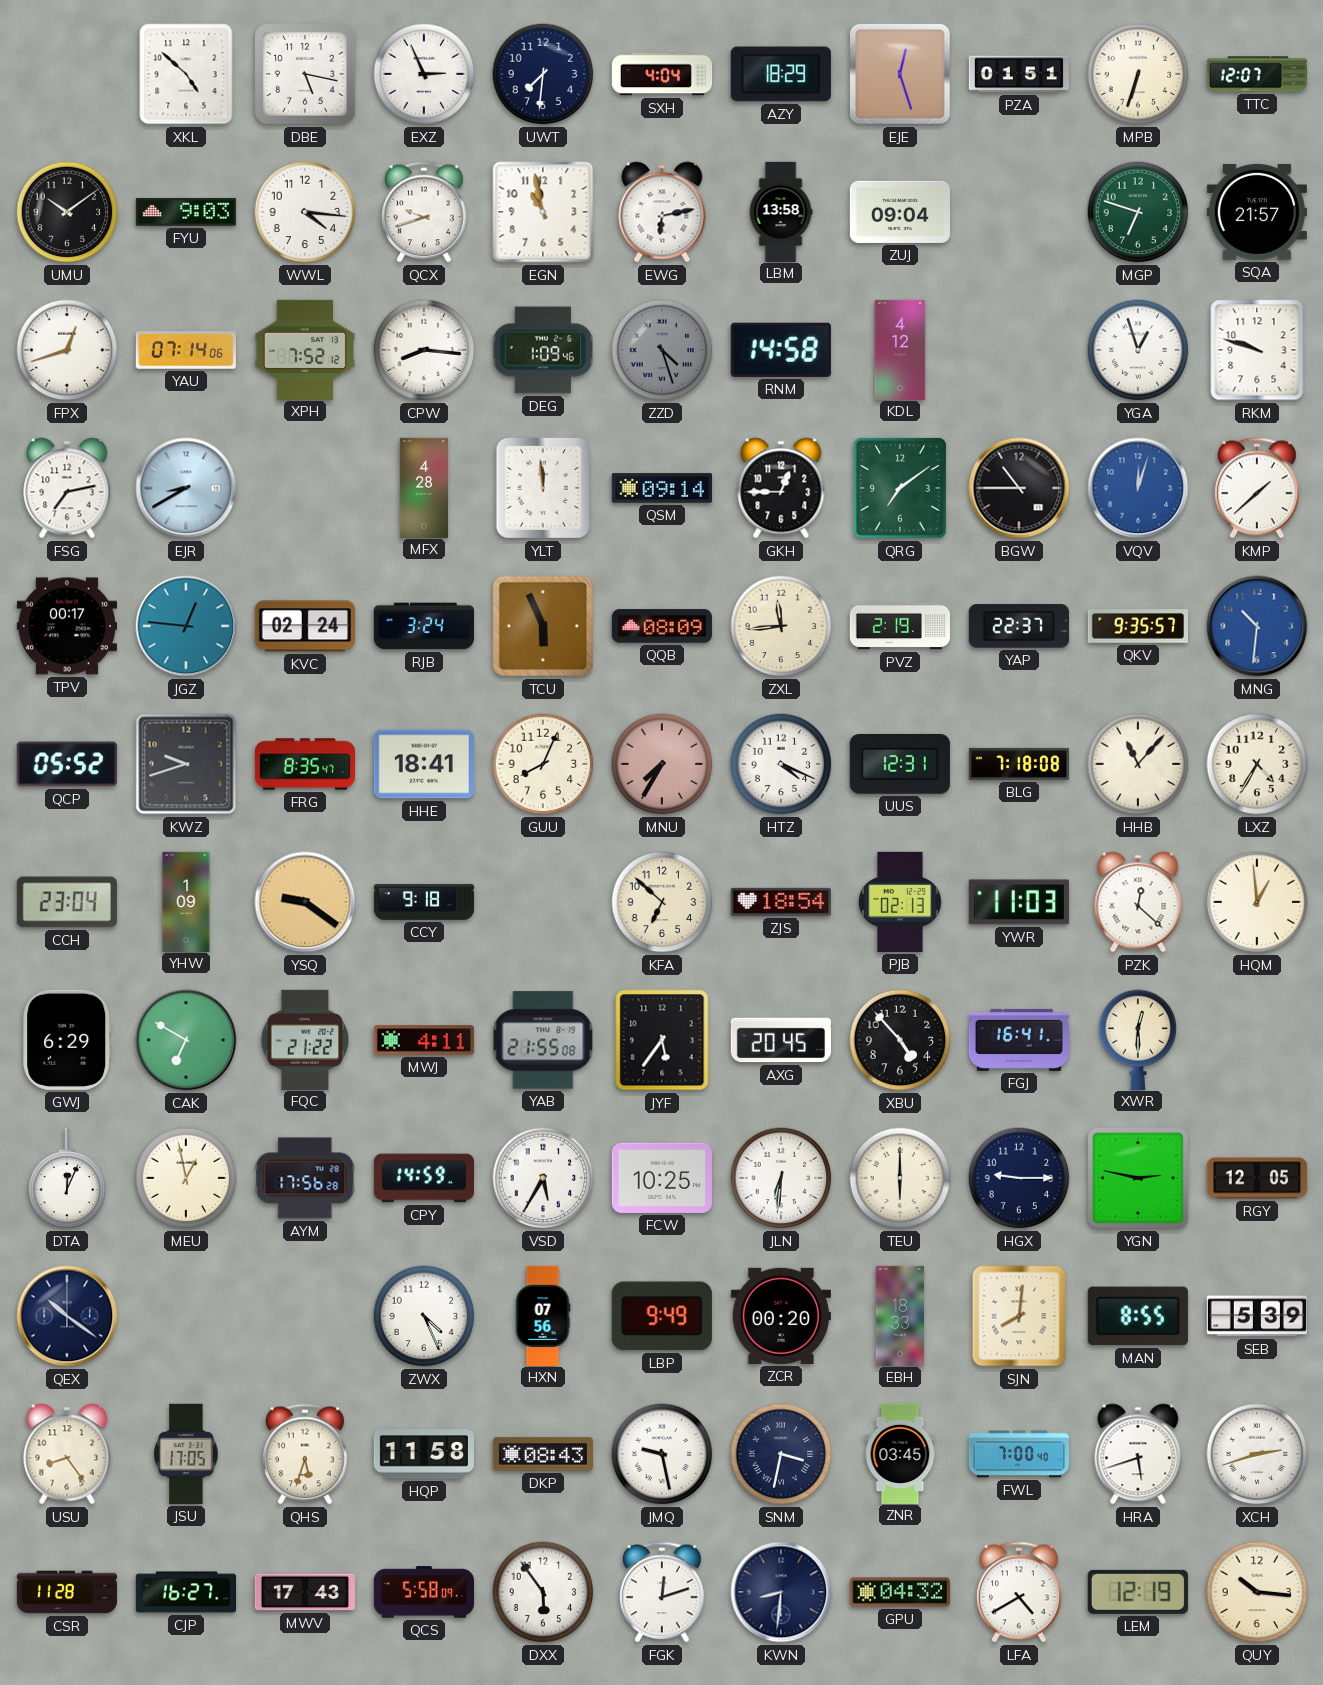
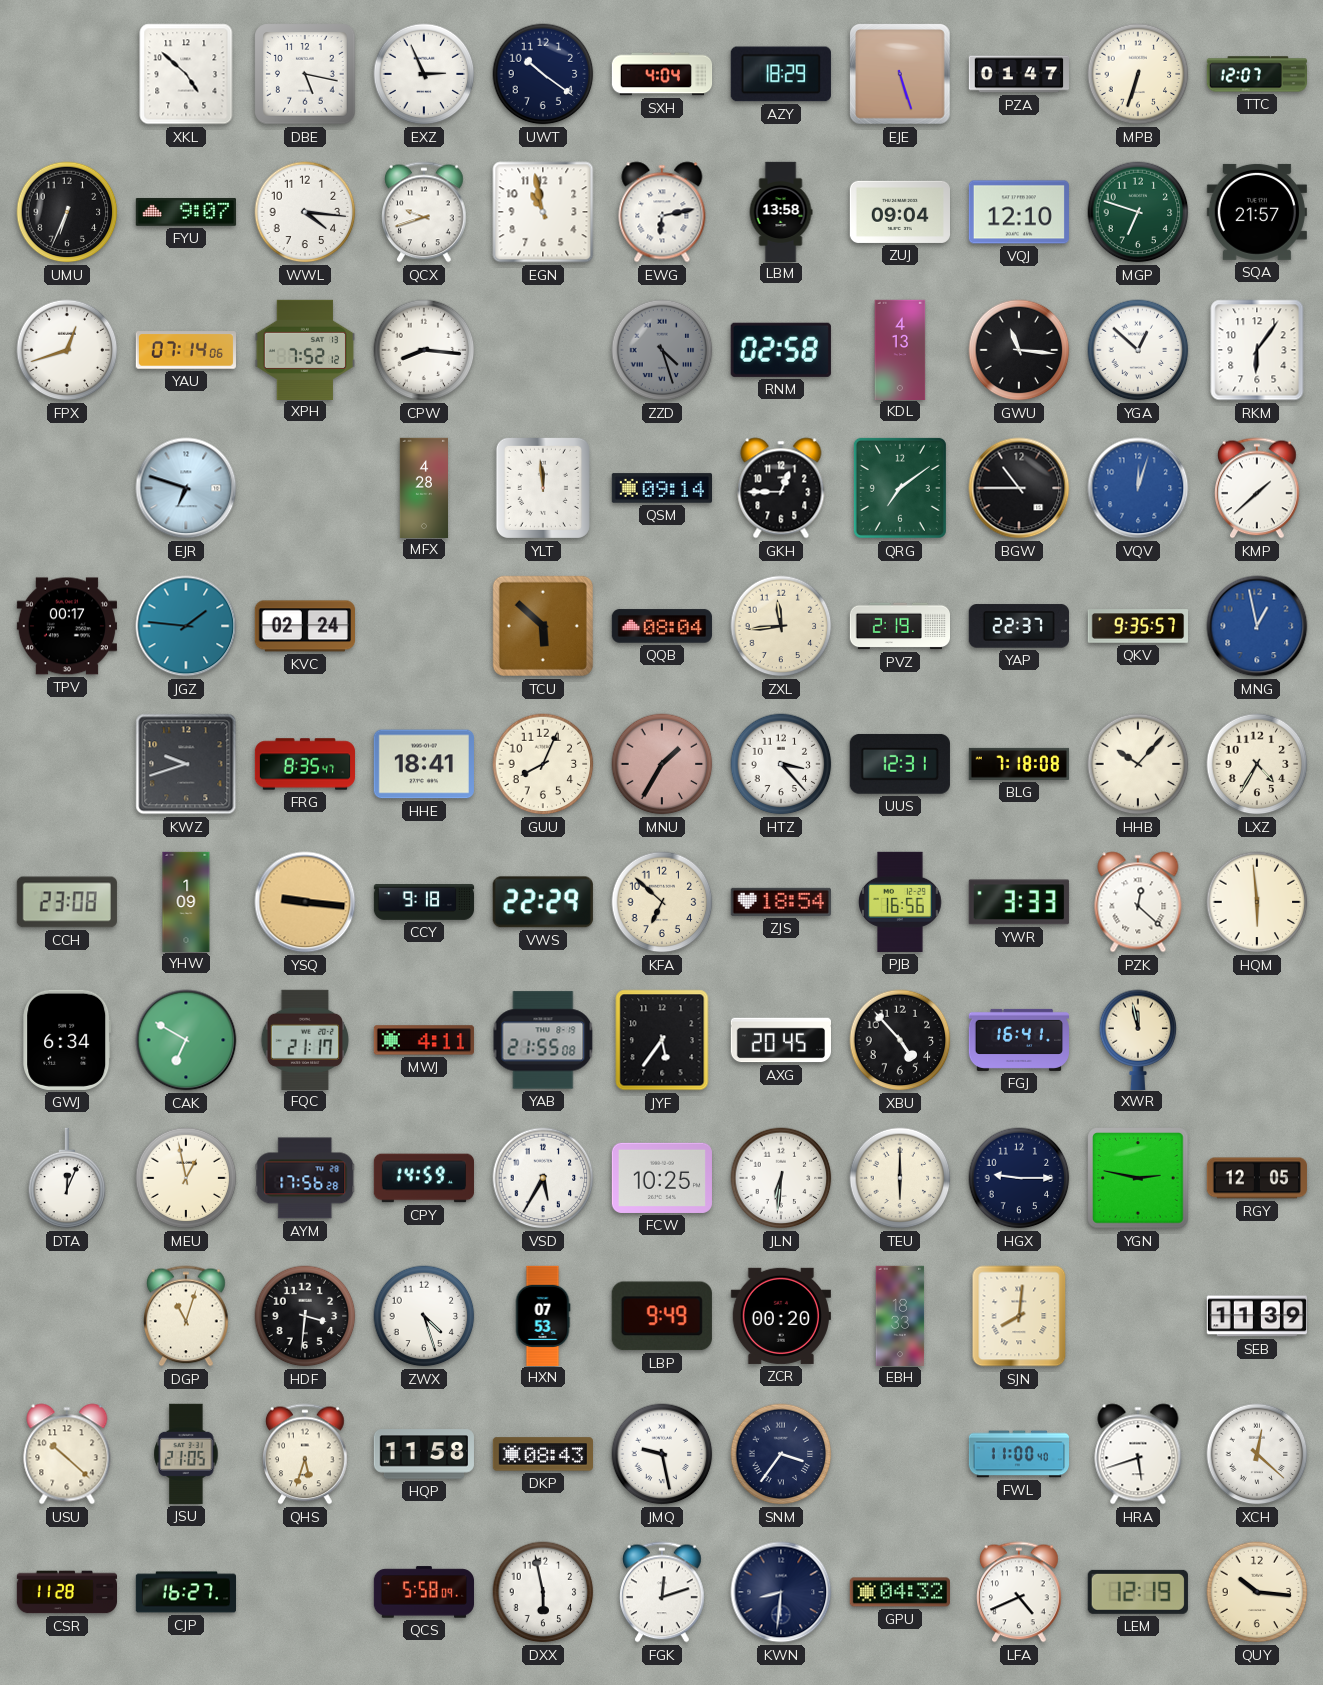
UWT: 7:31 -> 10:21
EJE: 12:27 -> 5:27
PZA: 01:51 -> 01:47
UMU: 10:09 -> 6:34
FYU: 9:03 -> 9:07
VQJ: none -> 12:10
DEG: 1:09 -> none
RNM: 14:58 -> 02:58
KDL: 4:12 -> 4:13
GWU: none -> 11:16
YGA: 12:57 -> 12:52
RKM: 9:48 -> 6:06
FSG: 7:13 -> none
EJR: 8:40 -> 6:48
JGZ: 12:46 -> 1:46
RJB: 3:24 -> none
TCU: 5:56 -> 5:52
QQB: 08:09 -> 08:04
MNG: 10:31 -> 12:58
QCP: 05:52 -> none
MNU: 7:35 -> 1:35
HTZ: 4:19 -> 3:23
HHB: 11:07 -> 10:07
CCH: 23:04 -> 23:08
YSQ: 9:21 -> 9:16
VWS: none -> 22:29
PJB: 02:13 -> 16:56
YWR: 11:03 -> 3:33
HQM: 12:59 -> 5:59
GWJ: 6:29 -> 6:34
FQC: 21:22 -> 21:17
XWR: 12:30 -> 11:58
QEX: 10:21 -> none
DGP: none -> 11:03
HDF: none -> 3:31
ZWX: 4:26 -> 4:27
HXN: 07:56 -> 07:53
MAN: 8:55 -> none
SEB: 5:39 -> 11:39
USU: 8:24 -> 10:22
JSU: 17:05 -> 21:05
SNM: 3:32 -> 3:36
ZNR: 03:45 -> none
FWL: 7:00 -> 11:00
XCH: 2:42 -> 12:22
MWV: 17:43 -> none
DXX: 5:54 -> 5:58
LFA: 4:40 -> 4:41
